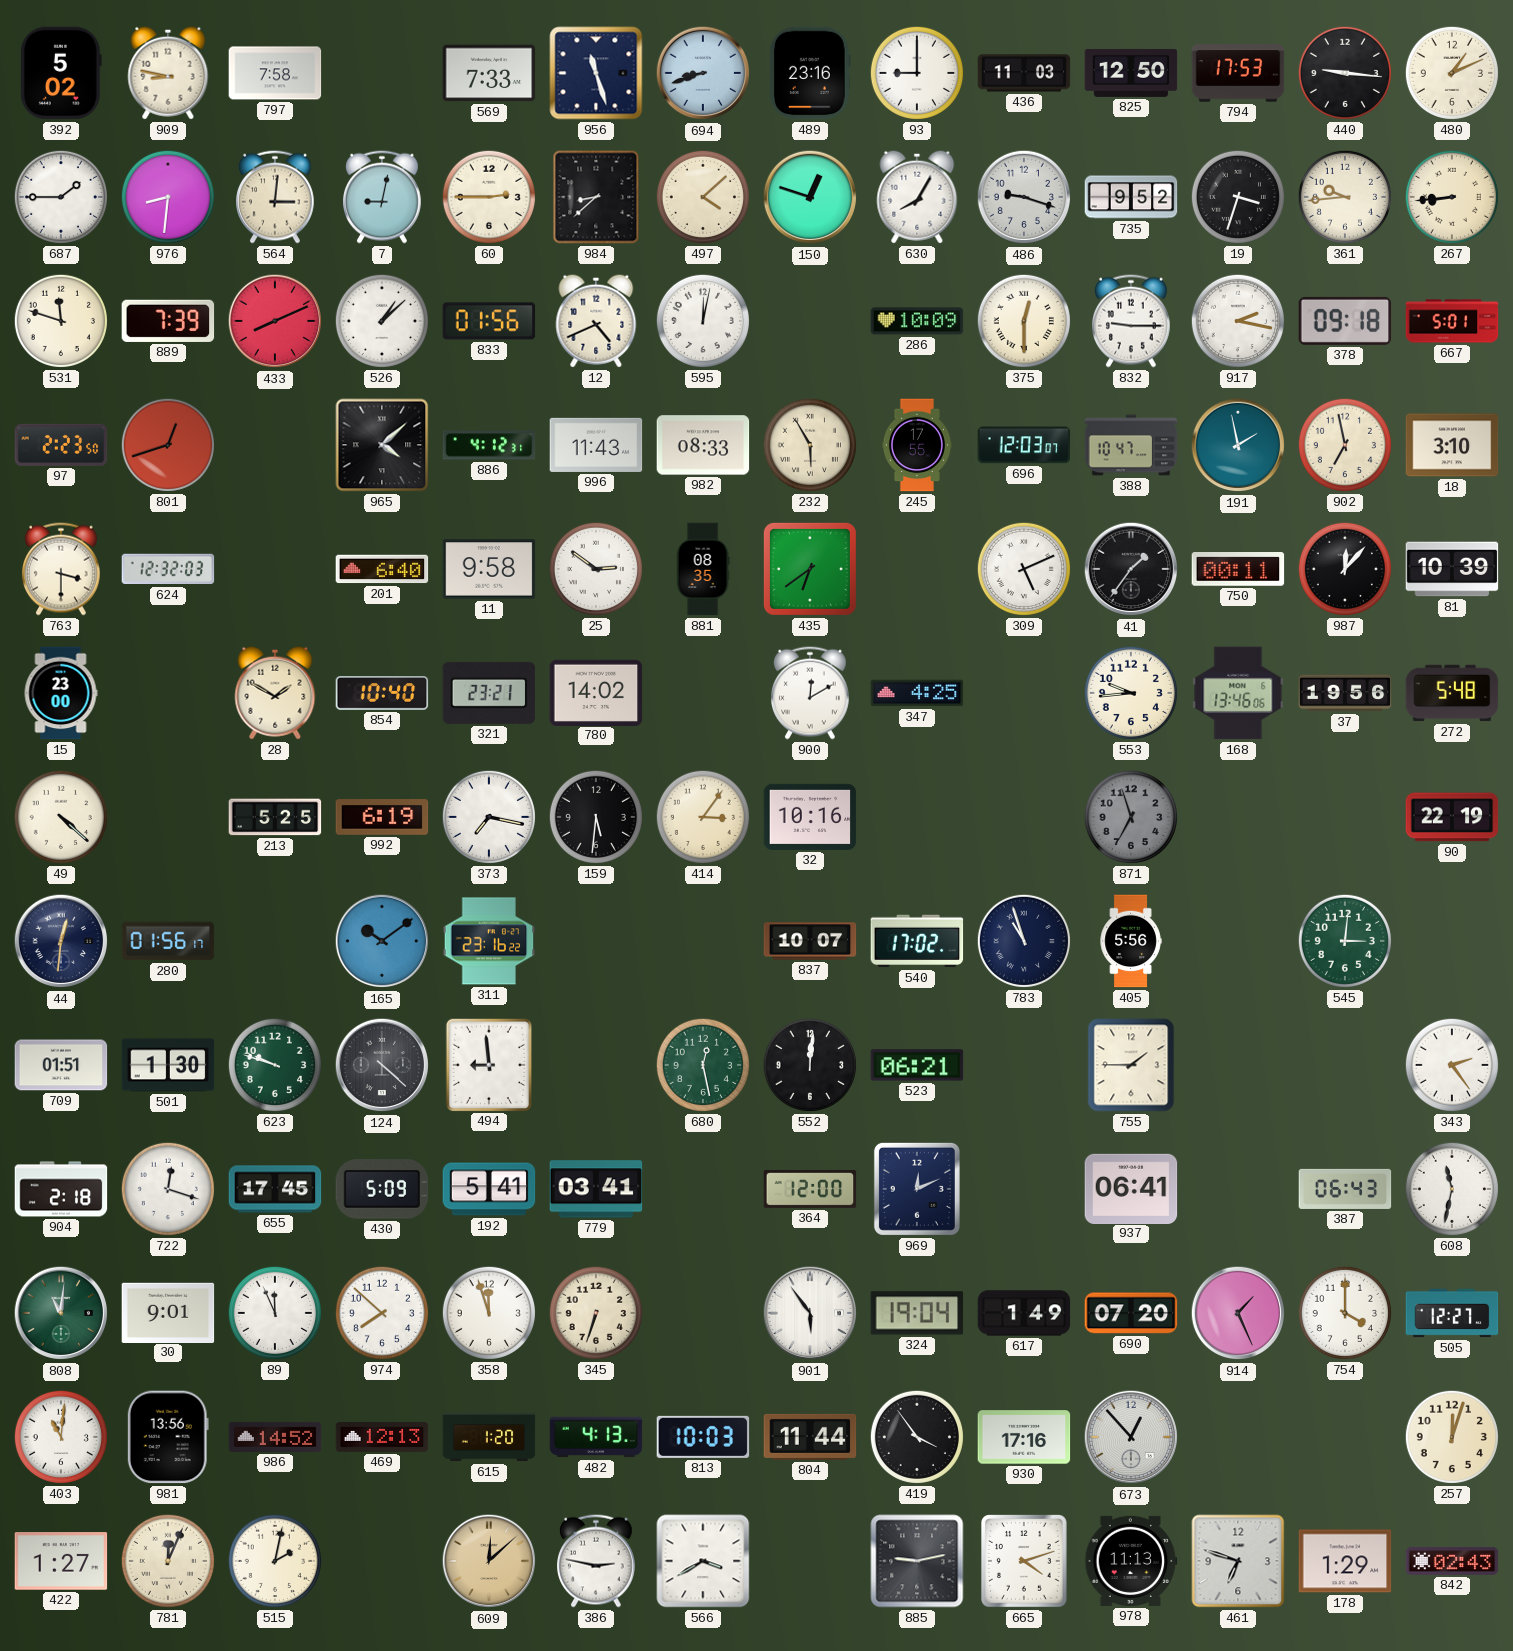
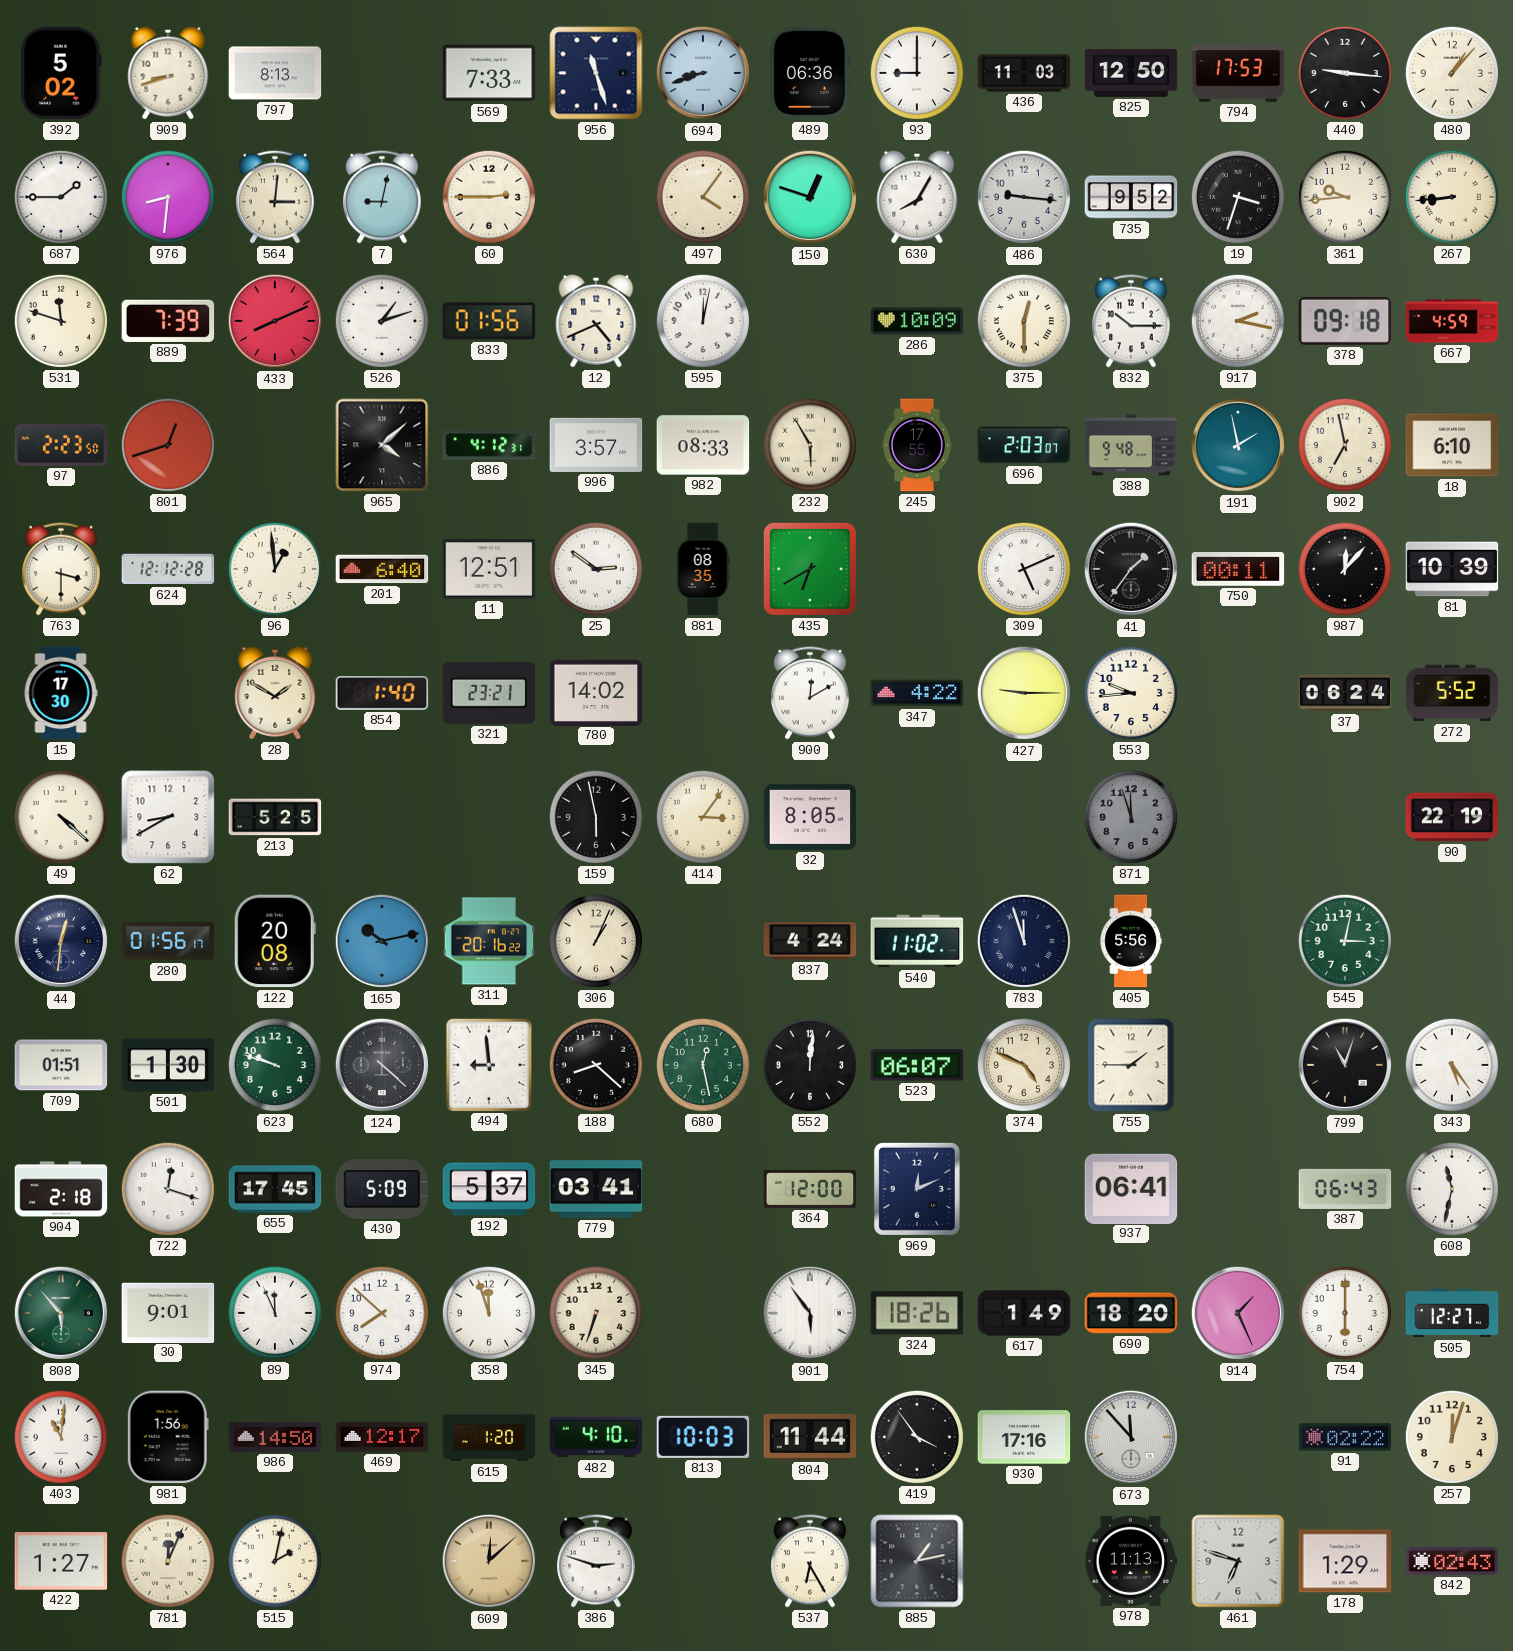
909: 8:47 -> 8:42
797: 7:58 -> 8:13
489: 23:16 -> 06:36
480: 1:11 -> 1:07
984: 8:38 -> none
497: 4:08 -> 4:06
486: 9:18 -> 9:16
526: 1:08 -> 1:12
832: 9:15 -> 10:15
667: 5:01 -> 4:59
996: 11:43 -> 3:57
696: 12:03 -> 2:03
388: 10:47 -> 9:48
18: 3:10 -> 6:10
624: 12:32 -> 12:12
96: none -> 12:59
11: 9:58 -> 12:51
435: 6:39 -> 6:40
15: 23:00 -> 17:30
854: 10:40 -> 1:40
347: 4:25 -> 4:22
427: none -> 9:15
168: 13:46 -> none
37: 19:56 -> 06:24
272: 5:48 -> 5:52
62: none -> 8:40
992: 6:19 -> none
373: 7:17 -> none
159: 5:31 -> 5:58
32: 10:16 -> 8:05
871: 6:57 -> 11:57
122: none -> 20:08
165: 10:09 -> 10:13
311: 23:16 -> 20:16
306: none -> 1:04
837: 10:07 -> 4:24
540: 17:02 -> 11:02
783: 10:57 -> 11:57
545: 3:01 -> 3:02
188: none -> 8:22
523: 06:21 -> 06:07
374: none -> 4:49
799: none -> 11:03
343: 2:24 -> 5:24
192: 5:41 -> 5:37
808: 11:01 -> 5:53
324: 19:04 -> 18:26
690: 07:20 -> 18:20
754: 4:00 -> 6:00
981: 13:56 -> 1:56
986: 14:52 -> 14:50
469: 12:13 -> 12:17
482: 4:13 -> 4:10
673: 12:53 -> 11:53
91: none -> 02:22
386: 2:47 -> 2:48
566: 3:40 -> none
537: none -> 6:25
885: 9:13 -> 1:13
665: 4:12 -> none
